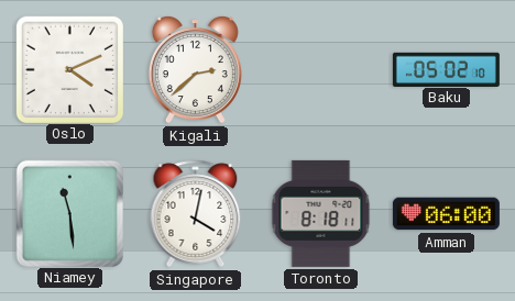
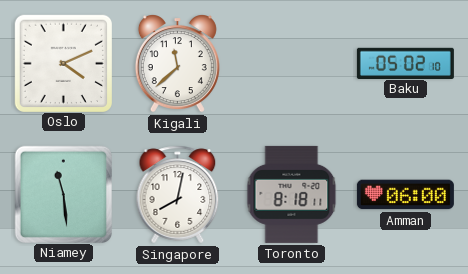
Kigali: 2:38 -> 11:38
Singapore: 4:02 -> 8:02
